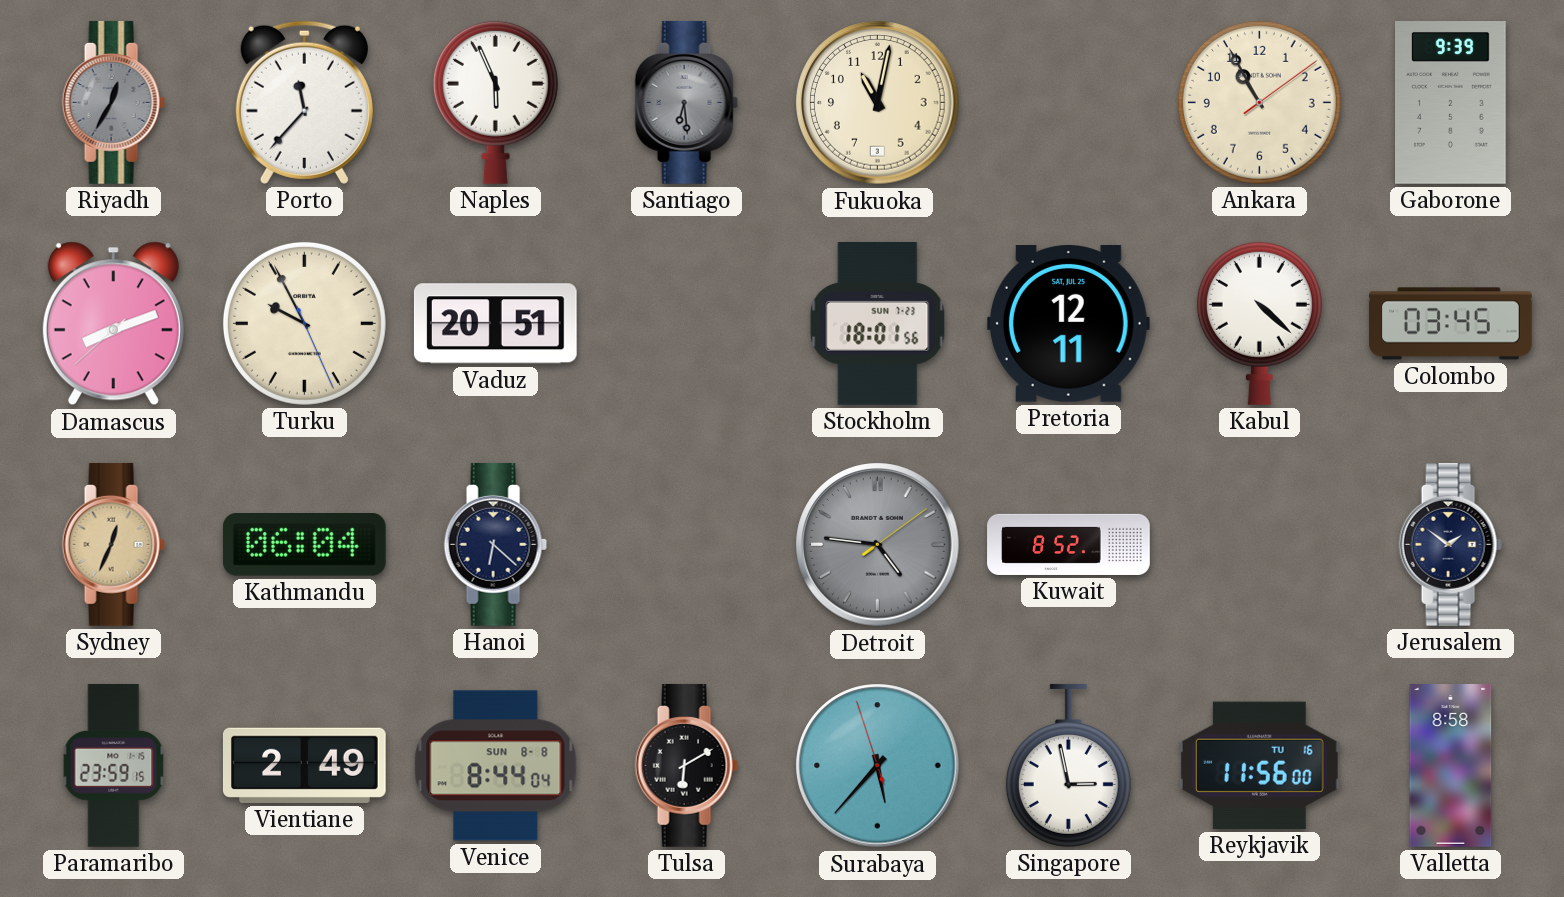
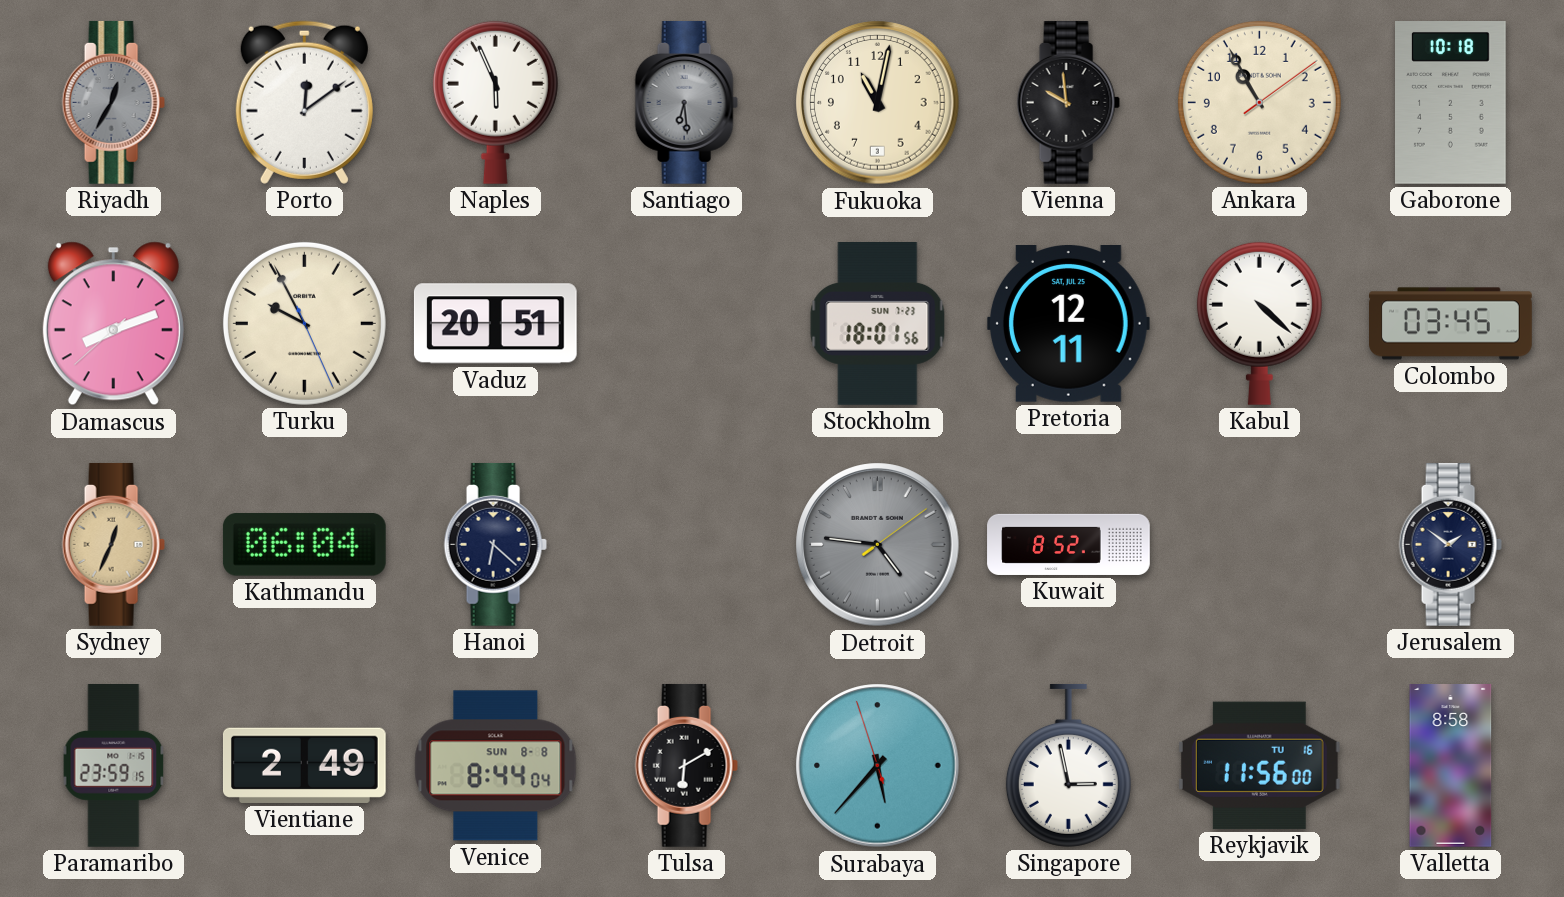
Porto: 11:37 -> 12:09
Vienna: none -> 9:59
Gaborone: 9:39 -> 10:18
